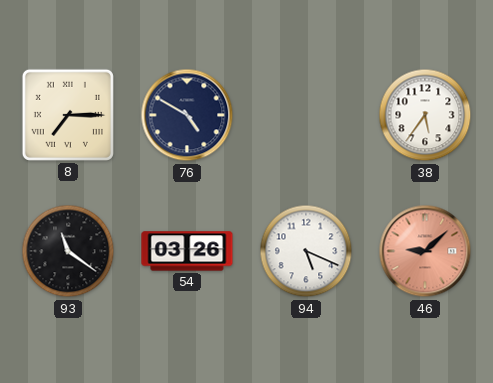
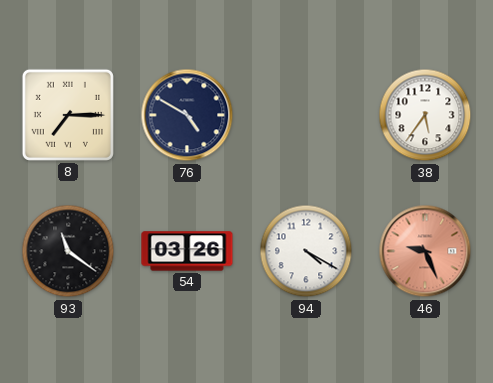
94: 5:19 -> 4:20
46: 9:08 -> 9:26
